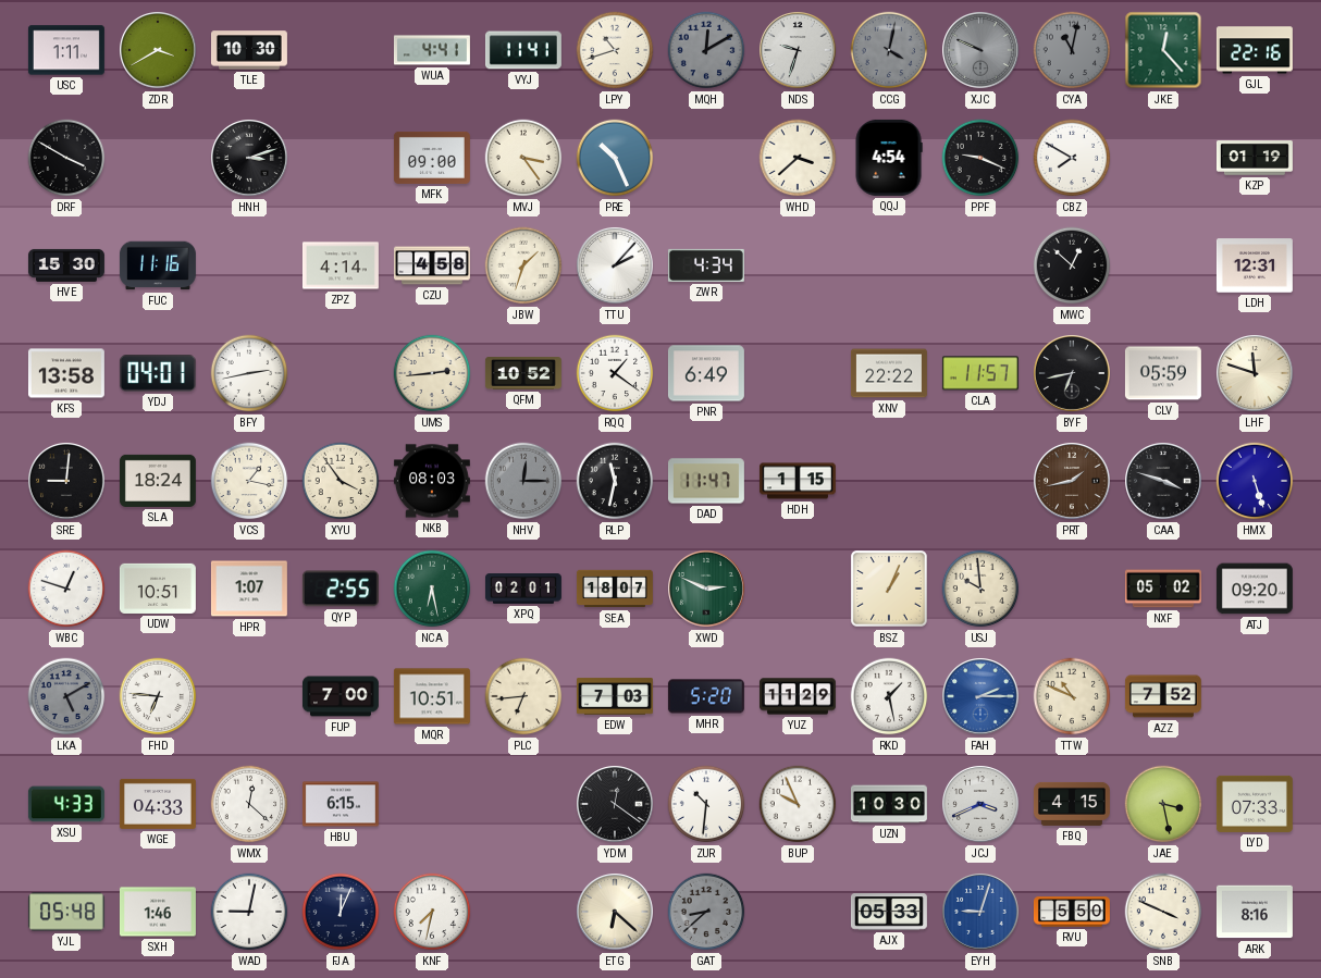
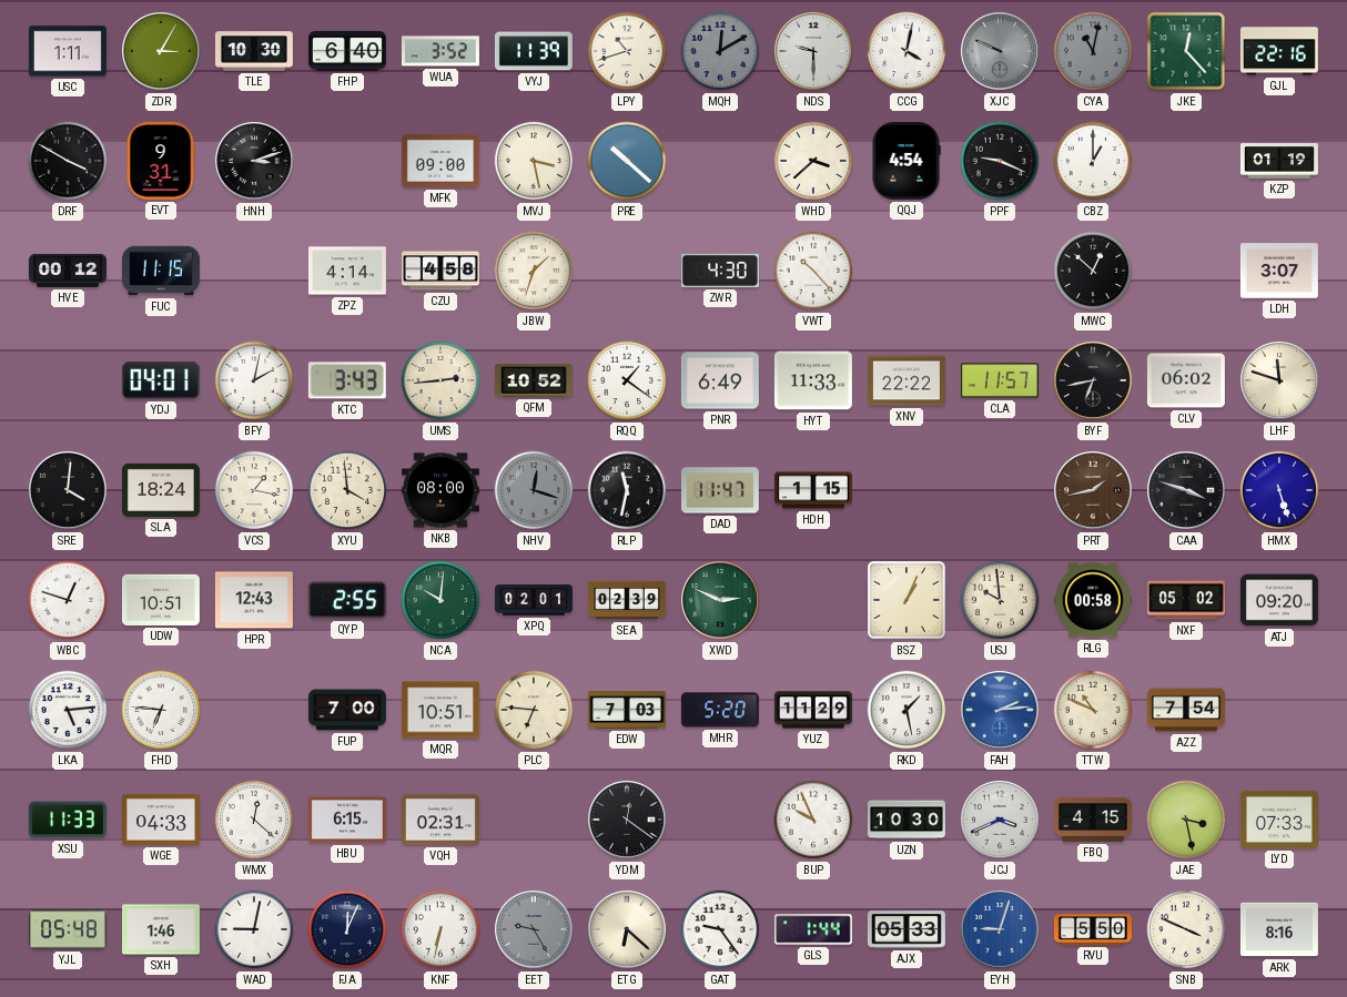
ZDR: 3:40 -> 3:05
FHP: none -> 6:40
WUA: 4:41 -> 3:52
VYJ: 11:41 -> 11:39
NDS: 9:33 -> 9:30
CCG dial: grey -> white
EVT: none -> 9:31
MVJ: 3:24 -> 3:28
PRE: 10:26 -> 10:22
CBZ: 7:50 -> 1:00
HVE: 15:30 -> 00:12
FUC: 11:16 -> 11:15
TTU: 2:07 -> none
ZWR: 4:34 -> 4:30
VWT: none -> 10:23
LDH: 12:31 -> 3:07
KFS: 13:58 -> none
BFY: 2:43 -> 2:02
KTC: none -> 3:43
HYT: none -> 11:33
CLV: 05:59 -> 06:02
SRE: 9:01 -> 4:01
XYU: 3:54 -> 3:59
NKB: 08:03 -> 08:00
NHV: 12:15 -> 12:18
HPR: 1:07 -> 12:43
NCA: 6:28 -> 10:01
SEA: 18:07 -> 02:39
RLG: none -> 00:58
LKA: 5:10 -> 5:14
LKA dial: grey -> white
PLC: 6:44 -> 6:46
FAH: 2:15 -> 2:14
AZZ: 7:52 -> 7:54
XSU: 4:33 -> 11:33
VQH: none -> 02:31
ZUR: 10:31 -> none
KNF: 7:32 -> 6:32
EET: none -> 9:25
GAT: 8:38 -> 9:24
GAT dial: grey -> white
GLS: none -> 1:44
